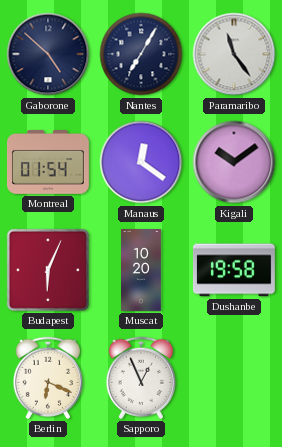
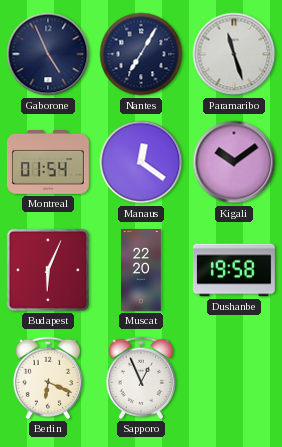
Gaborone: 4:52 -> 4:56
Paramaribo: 11:24 -> 11:27
Muscat: 10:20 -> 22:20
